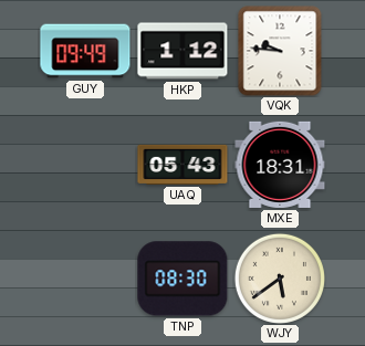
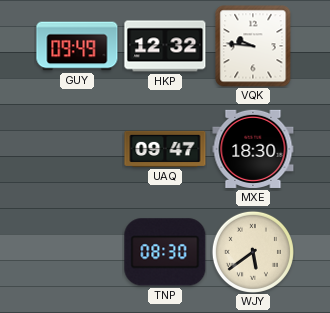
HKP: 1:12 -> 12:32
UAQ: 05:43 -> 09:47
MXE: 18:31 -> 18:30
